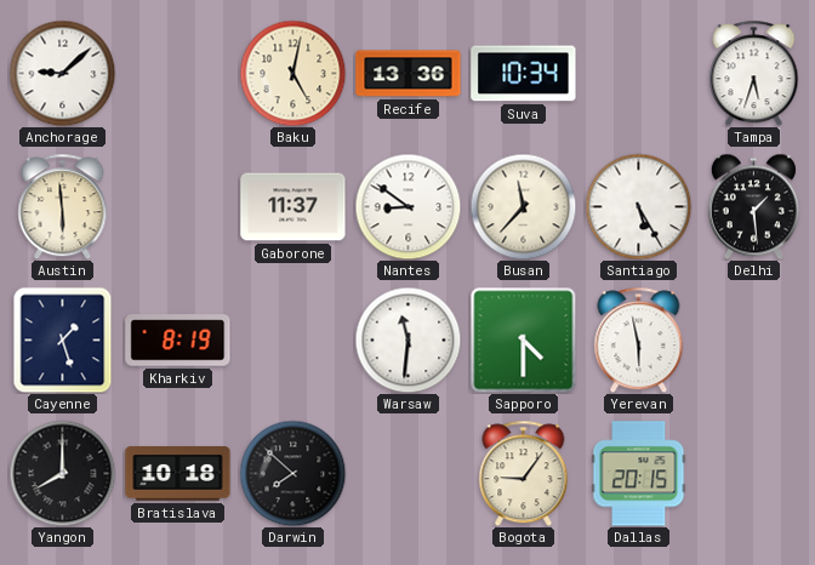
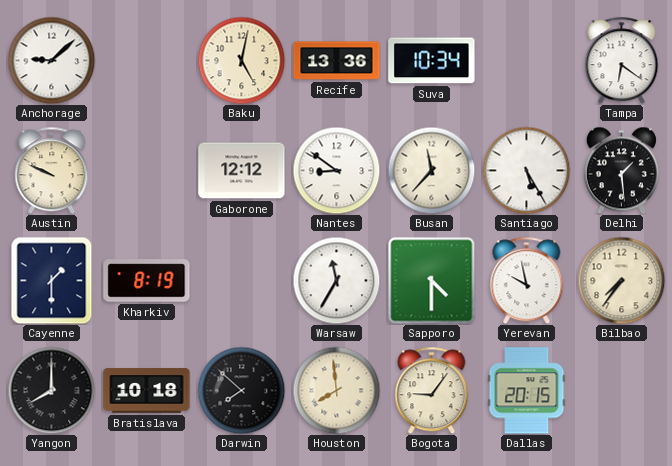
Tampa: 5:33 -> 6:21
Austin: 5:59 -> 9:49
Gaborone: 11:37 -> 12:12
Cayenne: 1:27 -> 1:30
Warsaw: 11:31 -> 11:35
Yerevan: 5:58 -> 9:58
Bilbao: none -> 7:36
Houston: none -> 7:59
